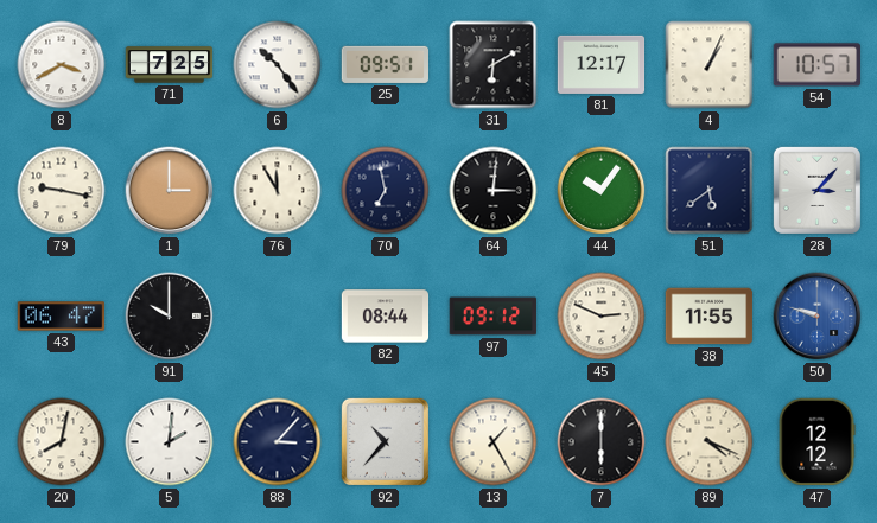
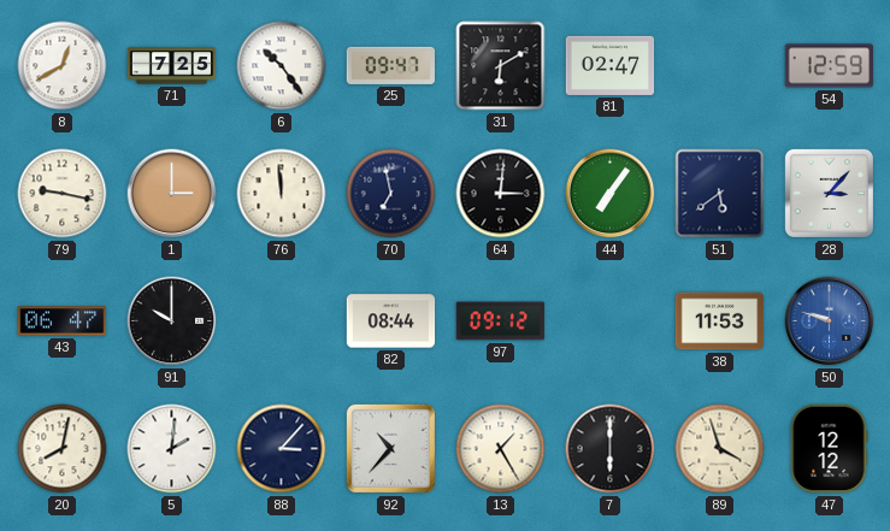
8: 3:40 -> 12:40
25: 09:51 -> 09:47
81: 12:17 -> 02:47
4: 1:04 -> none
54: 10:57 -> 12:59
76: 11:55 -> 11:59
44: 10:06 -> 7:06
45: 2:49 -> none
38: 11:55 -> 11:53
89: 4:19 -> 3:57
